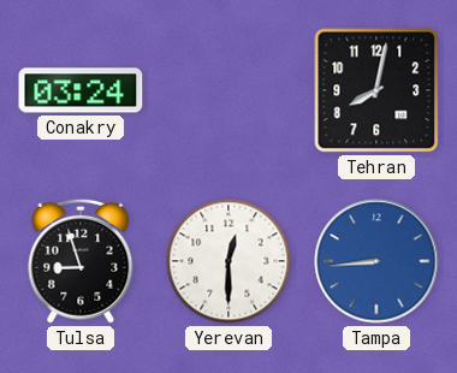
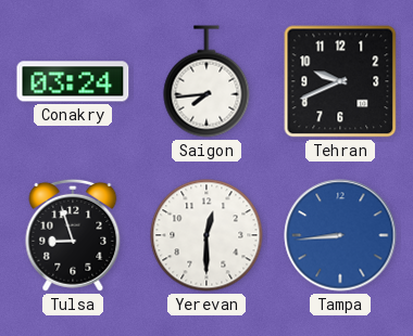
Saigon: none -> 7:44
Tehran: 8:02 -> 9:41
